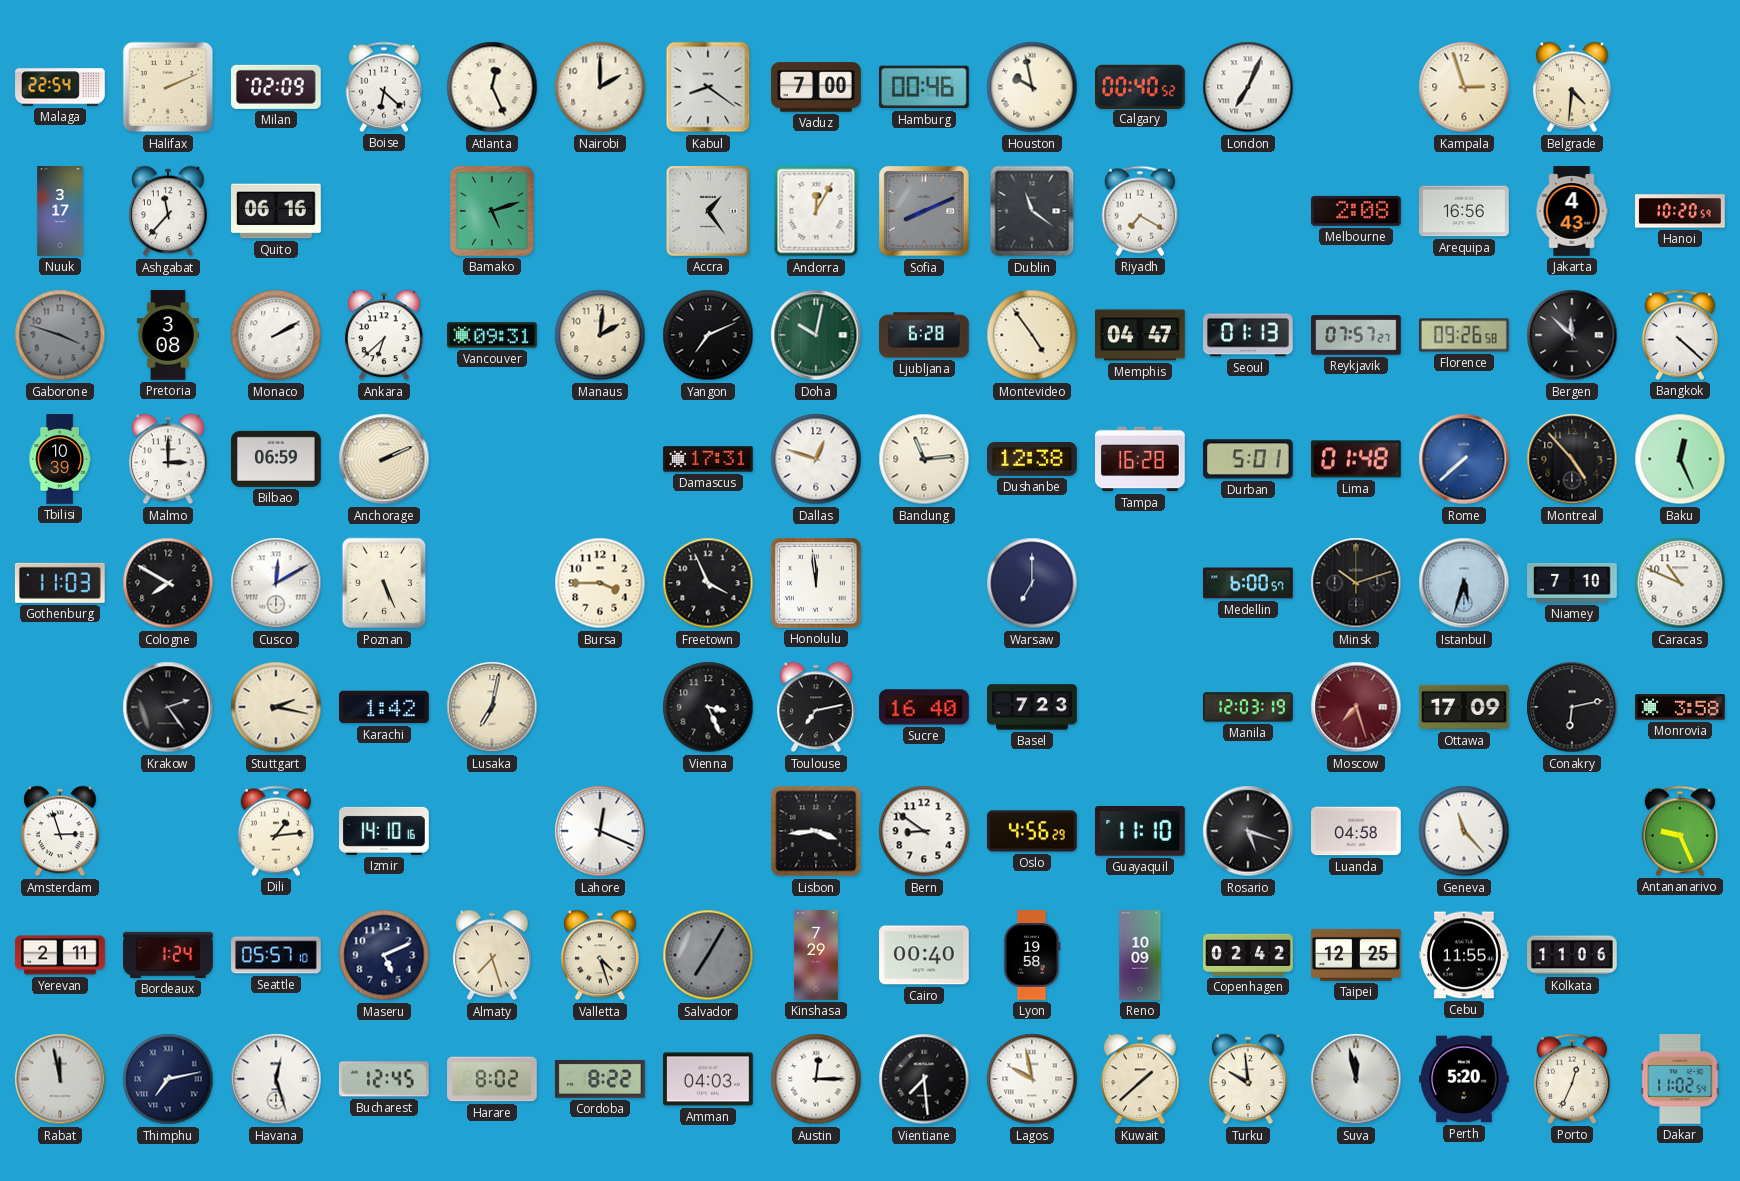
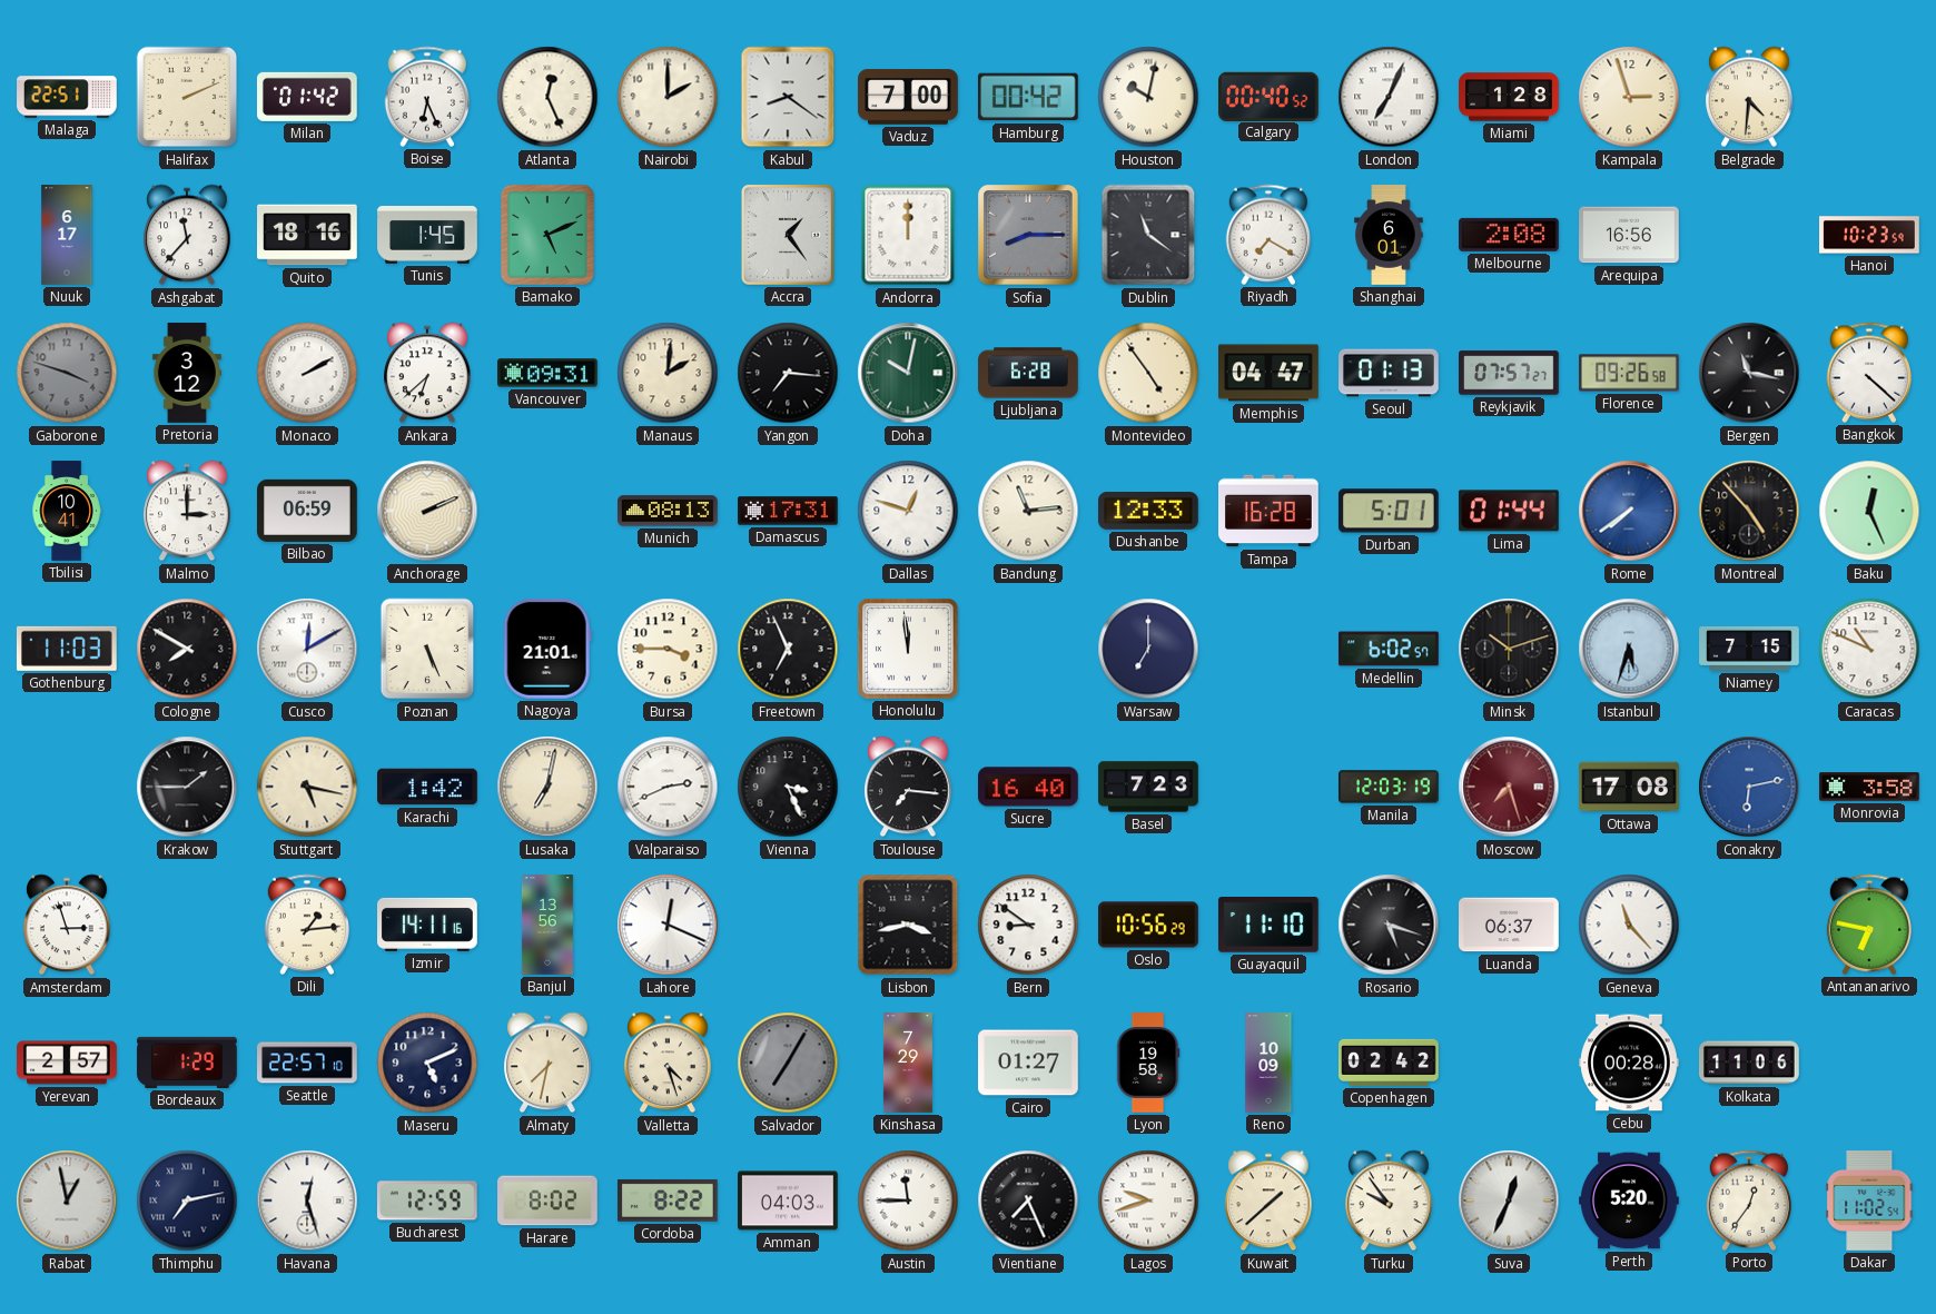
Malaga: 22:54 -> 22:51
Milan: 02:09 -> 01:42
Boise: 6:22 -> 6:26
Hamburg: 00:46 -> 00:42
Houston: 9:58 -> 10:02
Miami: none -> 1:28
Nuuk: 3:17 -> 6:17
Quito: 06:16 -> 18:16
Tunis: none -> 1:45
Bamako: 5:12 -> 5:11
Andorra: 12:05 -> 12:00
Sofia: 8:11 -> 8:15
Shanghai: none -> 6:01
Jakarta: 4:43 -> none
Hanoi: 10:20 -> 10:23
Pretoria: 3:08 -> 3:12
Yangon: 7:11 -> 7:16
Bergen: 11:52 -> 11:17
Tbilisi: 10:39 -> 10:41
Munich: none -> 08:13
Dushanbe: 12:38 -> 12:33
Lima: 01:48 -> 01:44
Rome: 7:38 -> 7:39
Nagoya: none -> 21:01
Freetown: 3:56 -> 6:56
Medellin: 6:00 -> 6:02
Niamey: 7:10 -> 7:15
Krakow: 2:24 -> 1:45
Stuttgart: 2:17 -> 5:17
Valparaiso: none -> 2:41
Toulouse: 7:13 -> 7:16
Ottawa: 17:09 -> 17:08
Conakry dial: black -> blue
Izmir: 14:10 -> 14:11
Banjul: none -> 13:56
Lisbon: 3:44 -> 3:43
Oslo: 4:56 -> 10:56
Luanda: 04:58 -> 06:37
Antananarivo: 9:26 -> 6:47
Yerevan: 2:11 -> 2:57
Bordeaux: 1:24 -> 1:29
Seattle: 05:57 -> 22:57
Almaty: 7:27 -> 7:32
Cairo: 00:40 -> 01:27
Taipei: 12:25 -> none
Cebu: 11:55 -> 00:28
Rabat: 11:58 -> 12:58
Bucharest: 12:45 -> 12:59
Austin: 12:15 -> 11:45
Vientiane: 7:29 -> 7:26
Lagos: 9:58 -> 9:42
Turku: 9:59 -> 9:54
Suva: 11:58 -> 12:34
Porto: 12:34 -> 12:36
